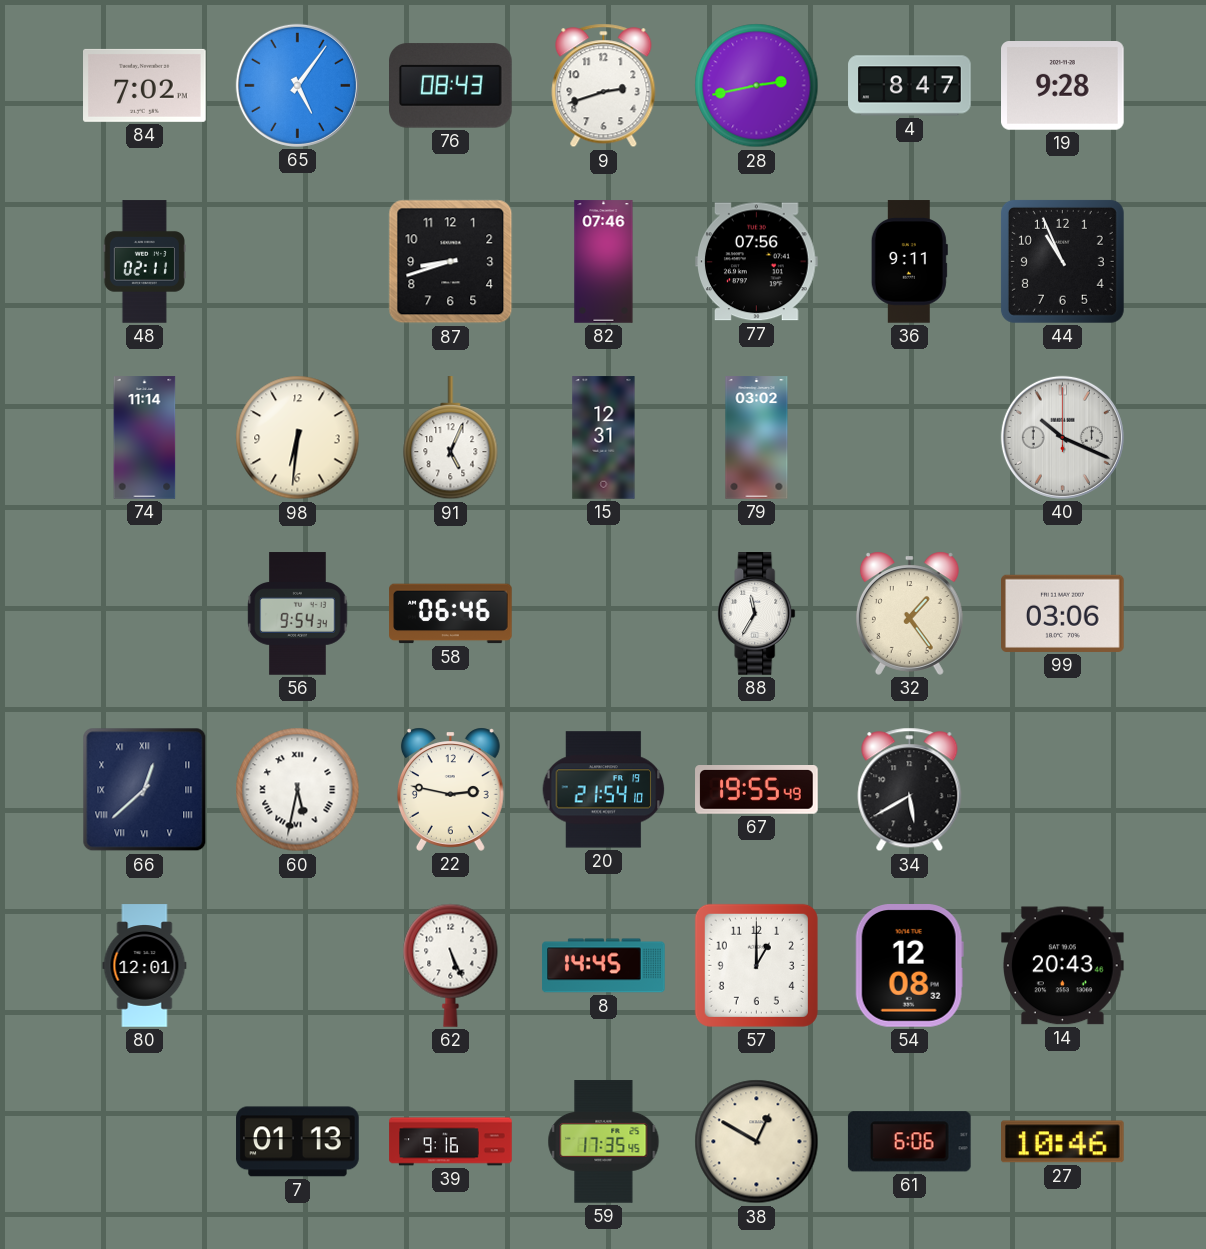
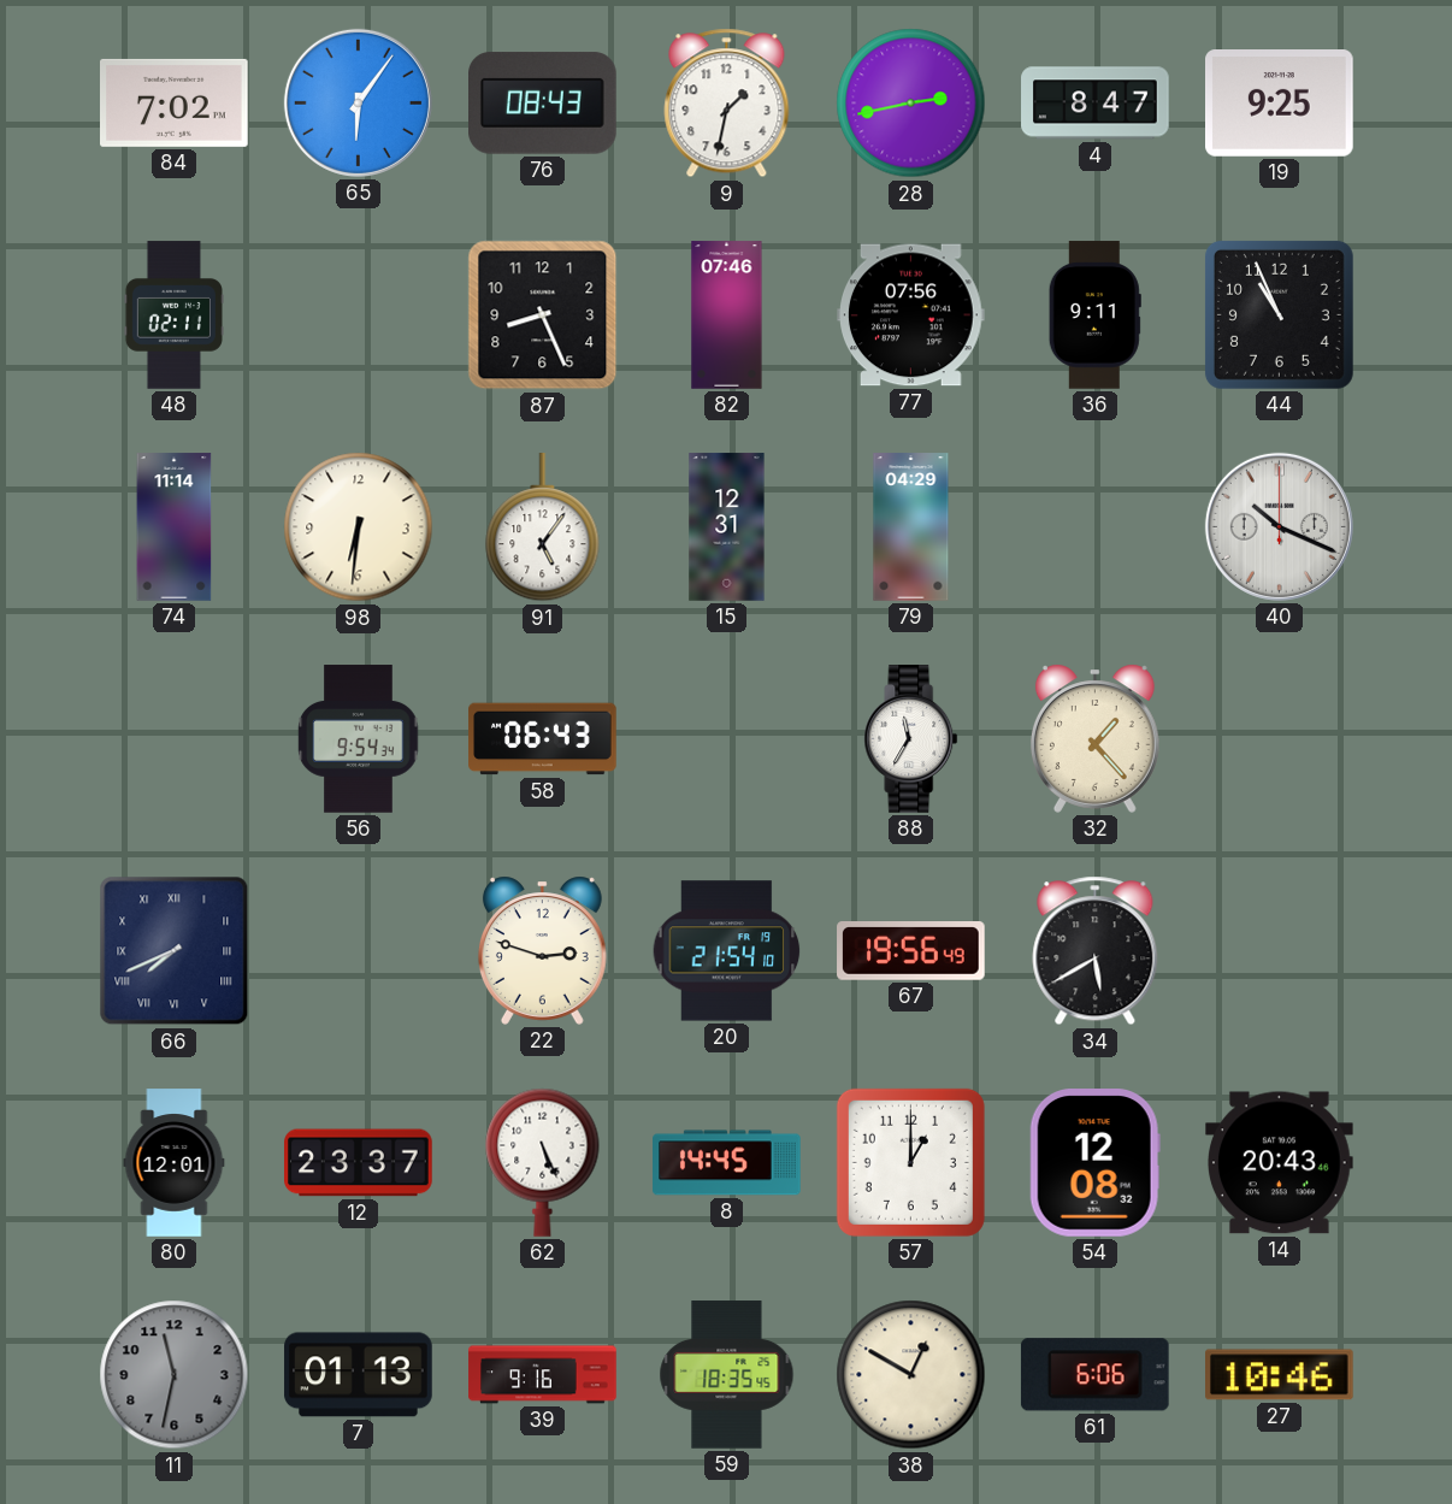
65: 5:06 -> 6:06
9: 2:42 -> 1:32
19: 9:28 -> 9:25
87: 8:42 -> 8:26
91: 5:04 -> 5:06
79: 03:02 -> 04:29
58: 06:46 -> 06:43
32: 1:24 -> 1:23
99: 03:06 -> none
66: 12:38 -> 7:41
60: 5:32 -> none
22: 2:47 -> 2:48
67: 19:55 -> 19:56
12: none -> 23:37
11: none -> 11:32
59: 17:35 -> 18:35
